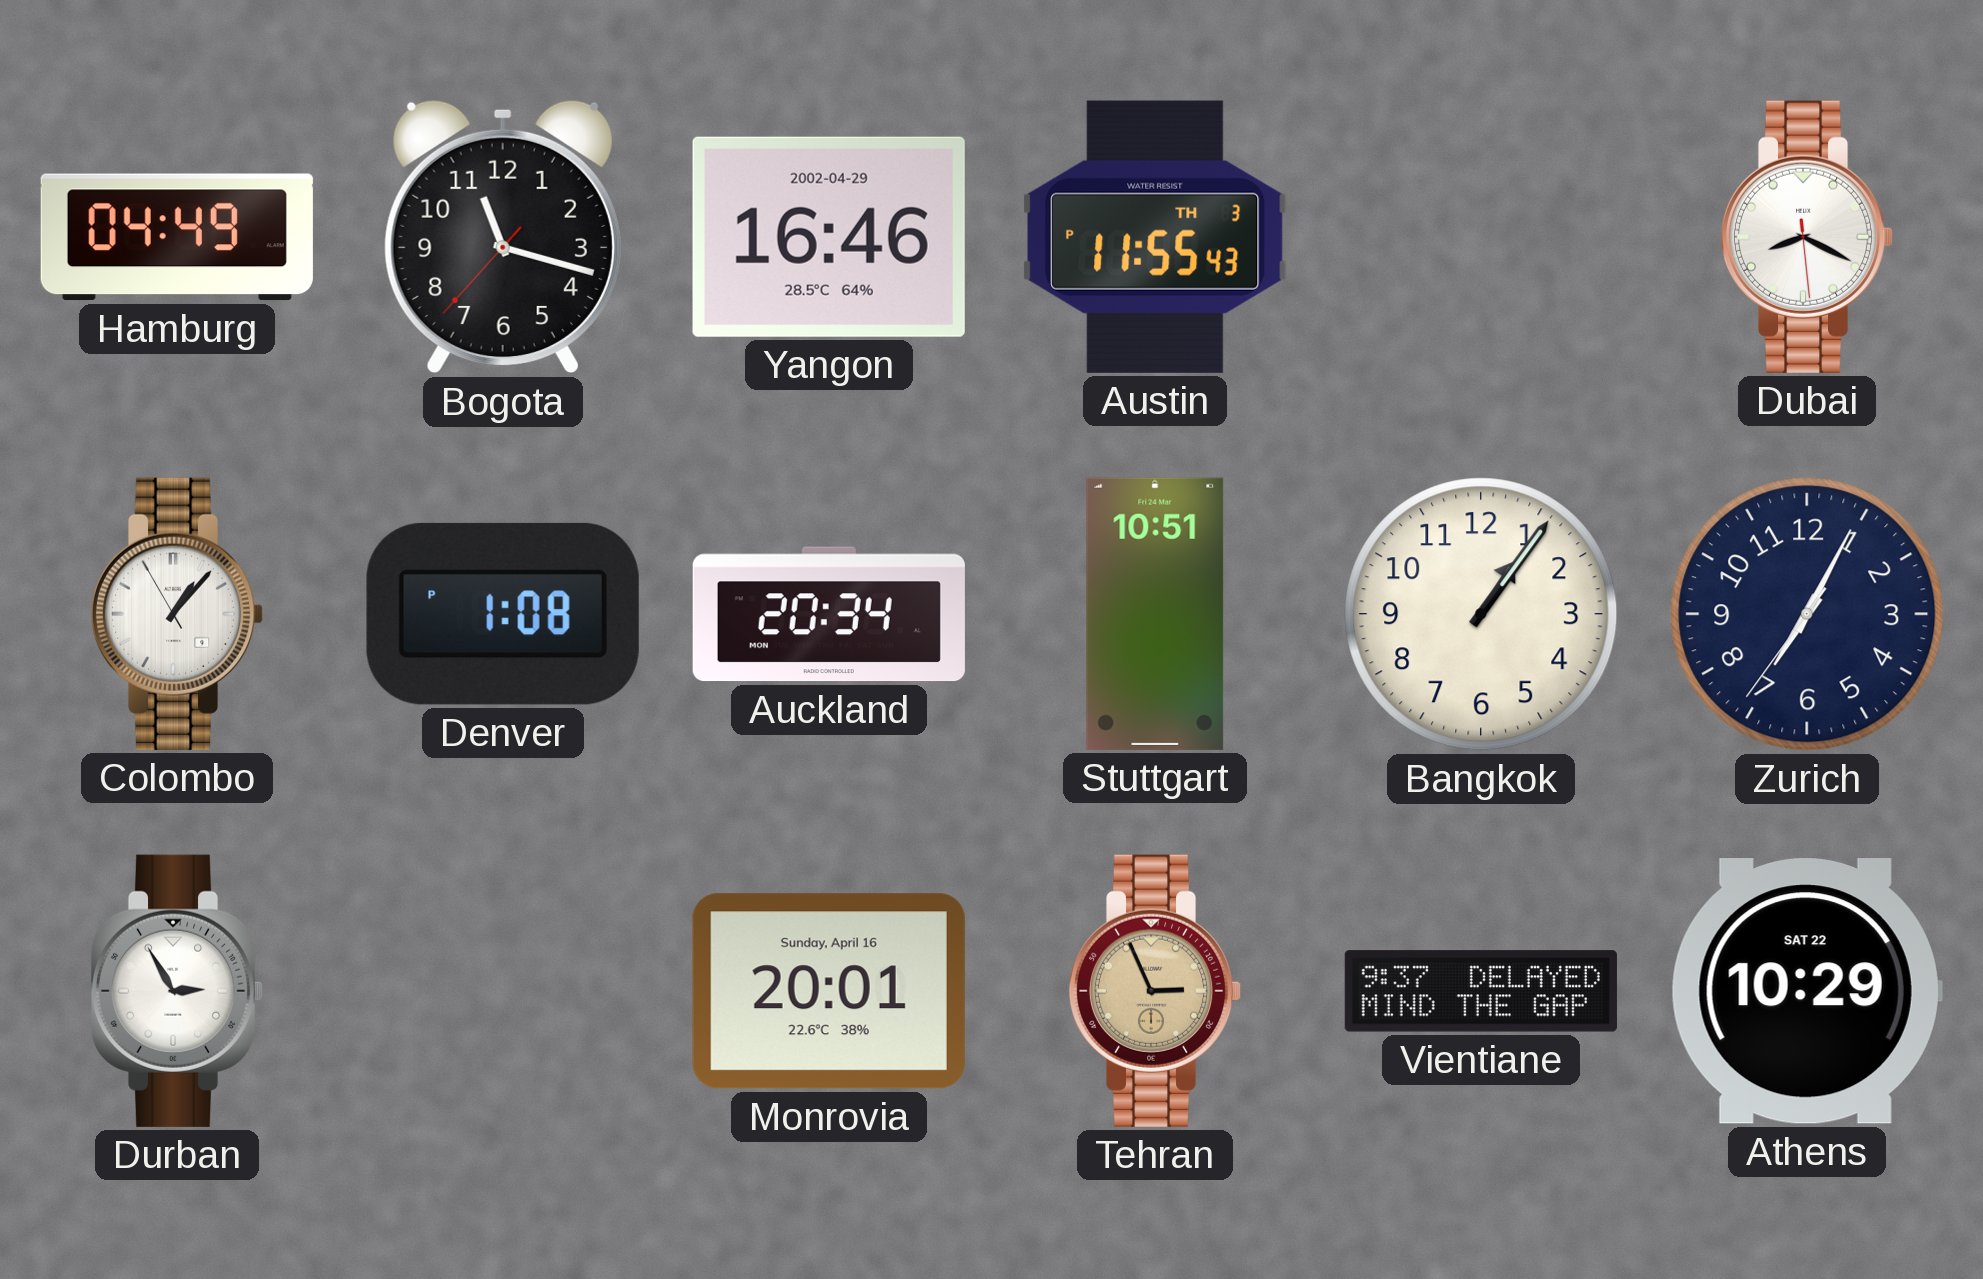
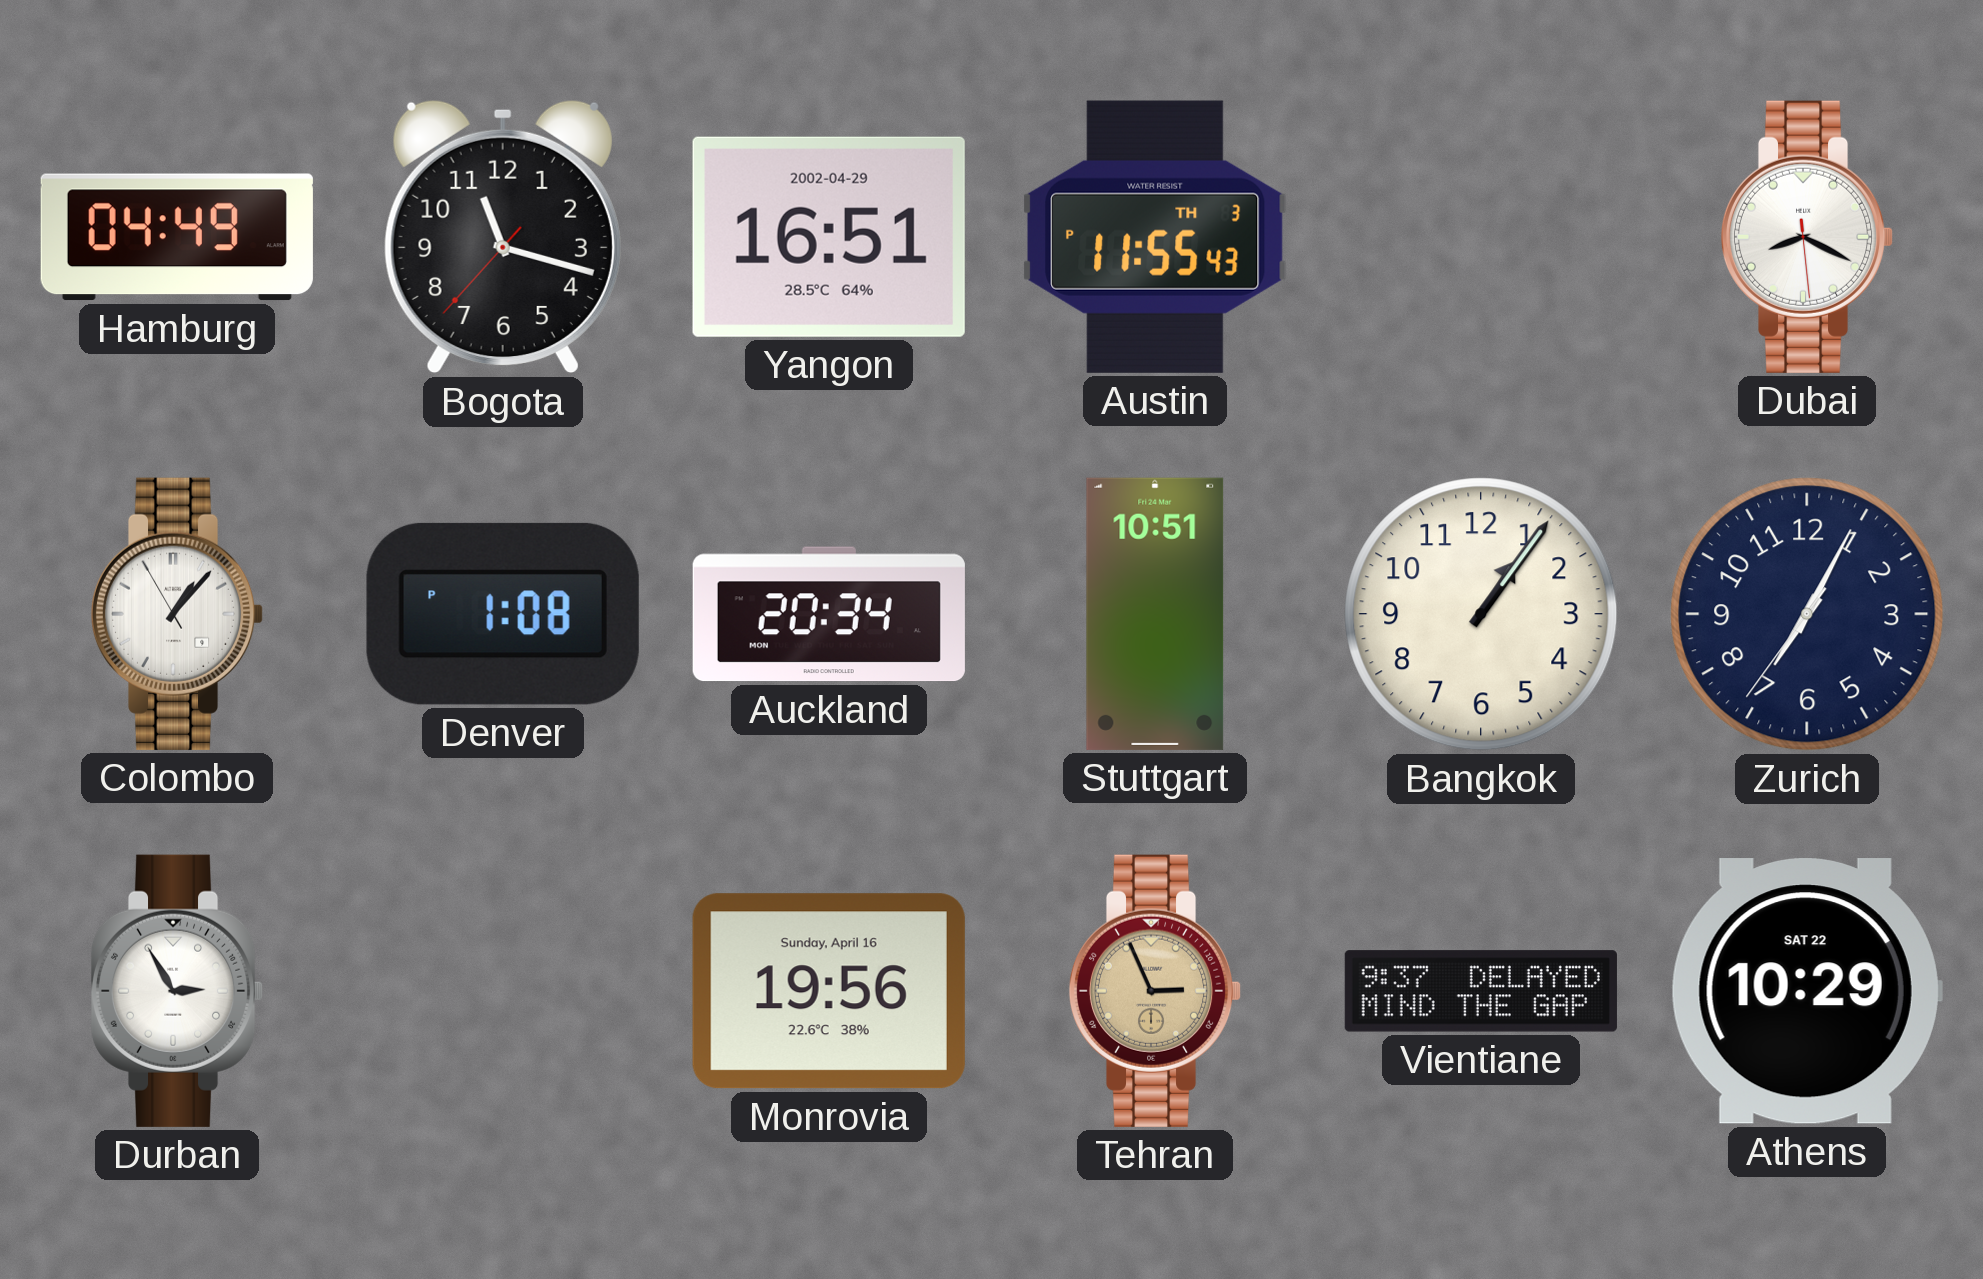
Yangon: 16:46 -> 16:51
Monrovia: 20:01 -> 19:56
